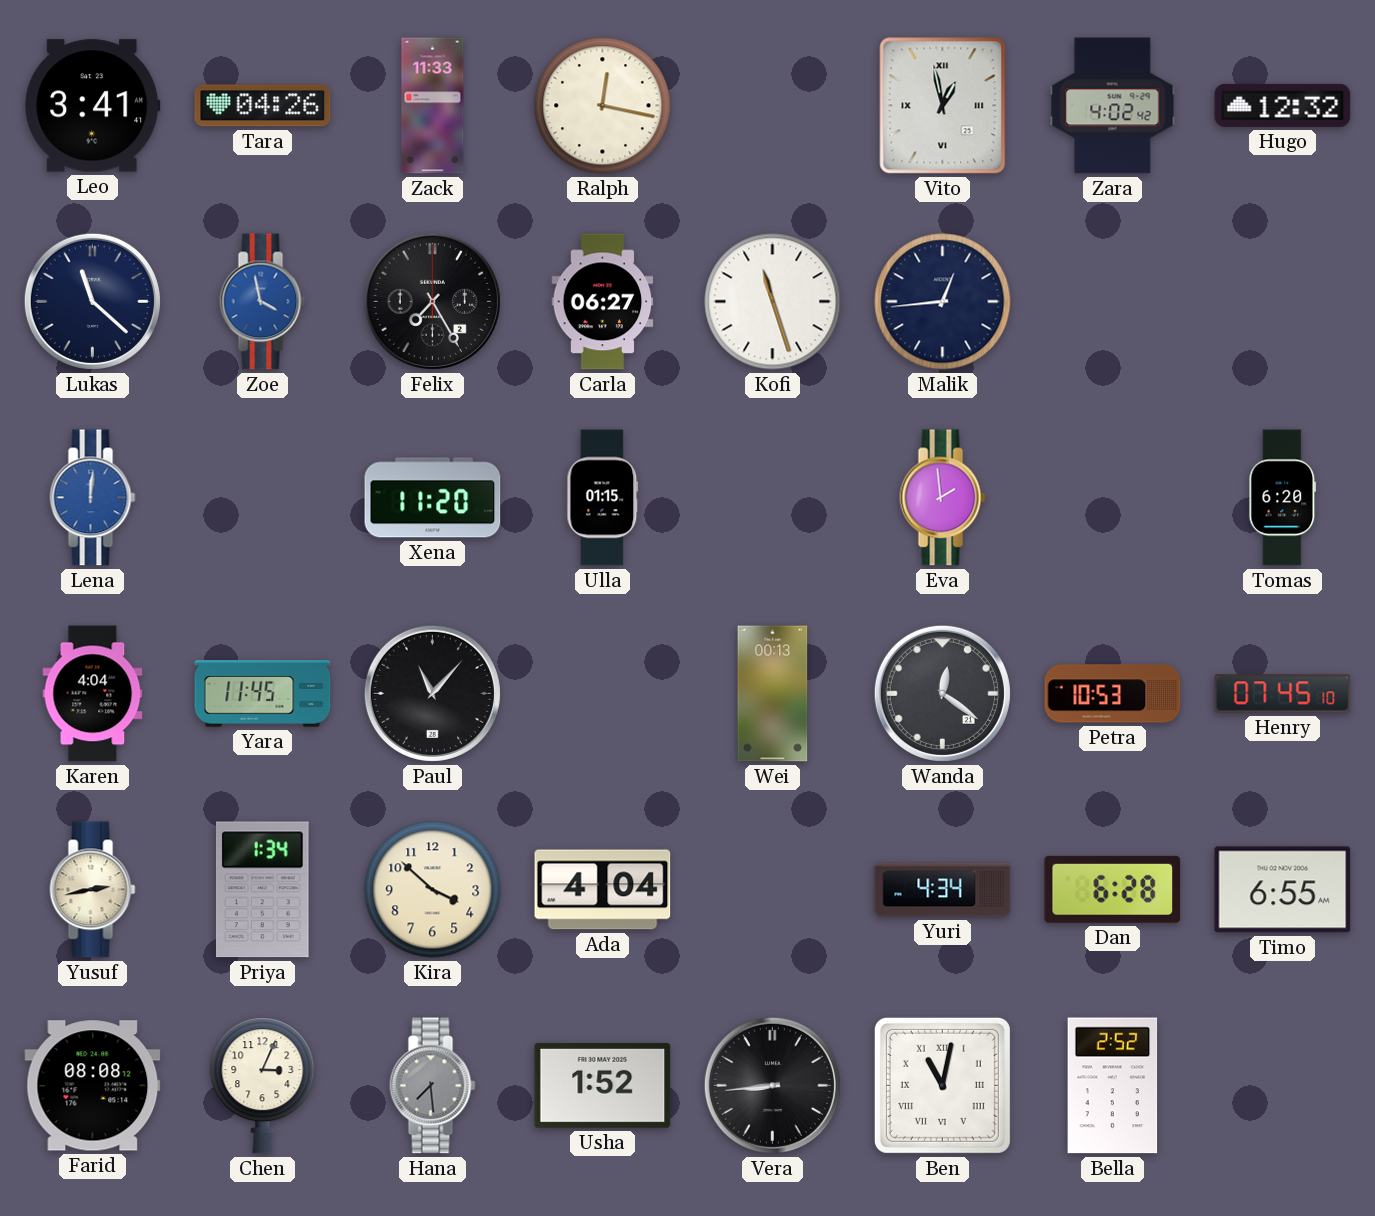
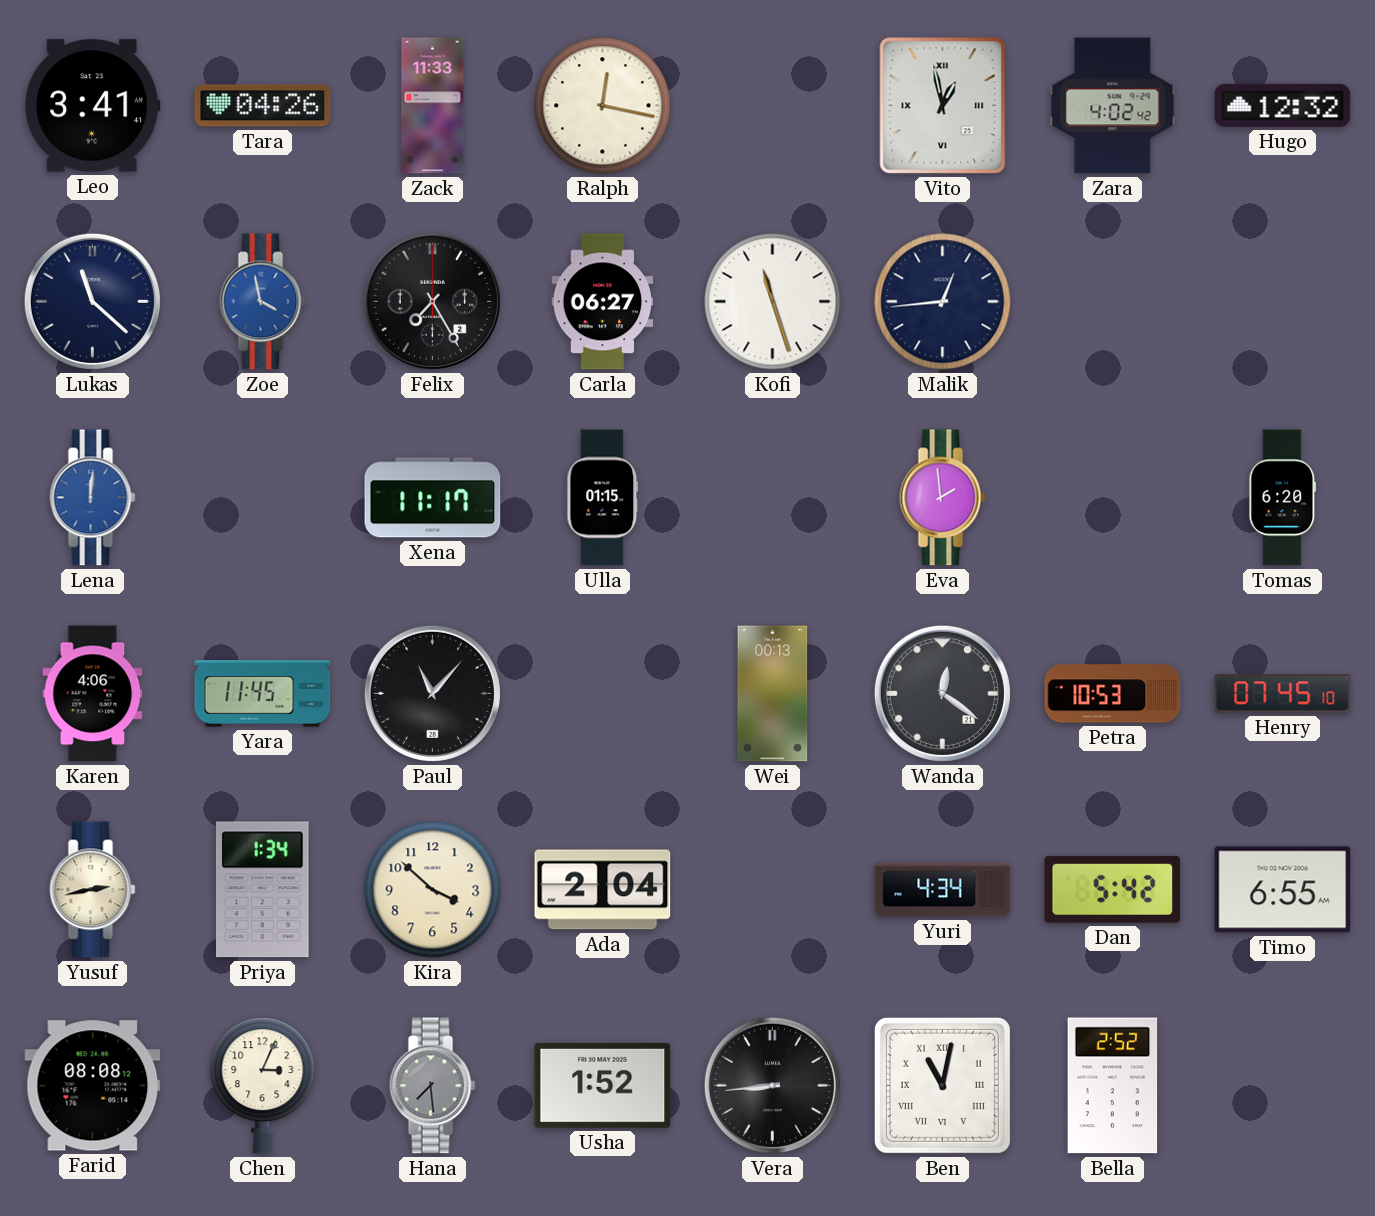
Xena: 11:20 -> 11:17
Karen: 4:04 -> 4:06
Ada: 4:04 -> 2:04
Dan: 6:28 -> 5:42
